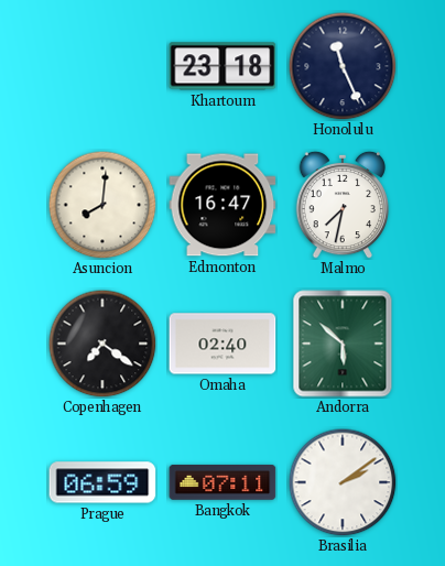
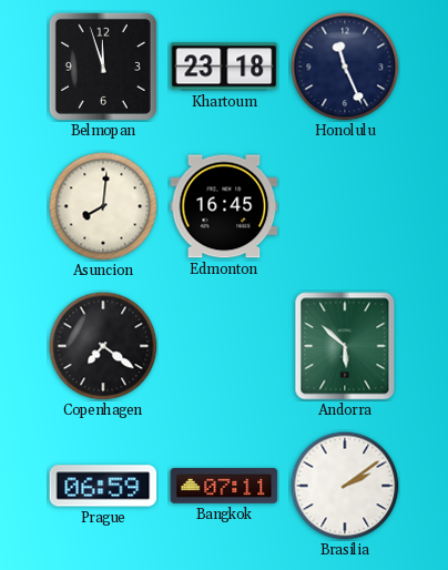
Belmopan: none -> 11:57
Edmonton: 16:47 -> 16:45
Malmo: 7:32 -> none
Omaha: 02:40 -> none
